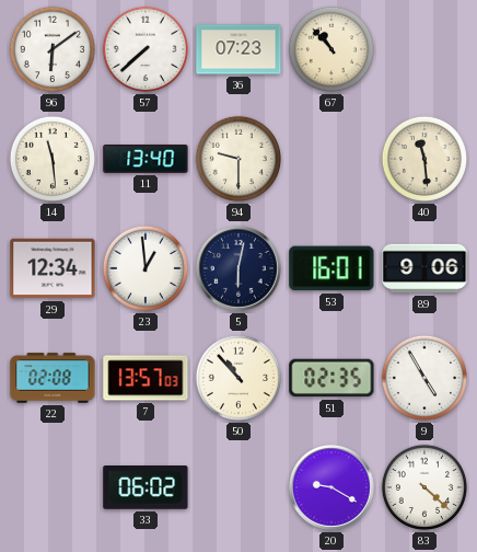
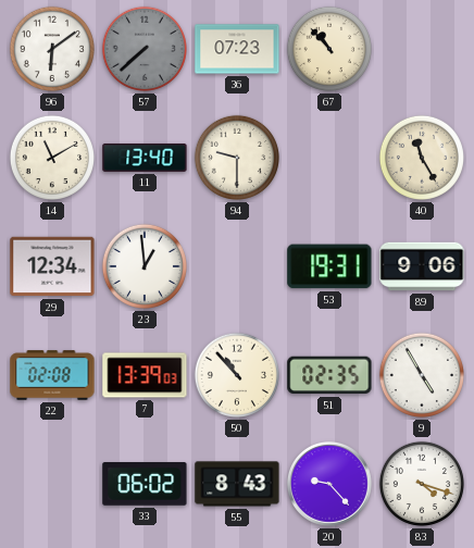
57 dial: white -> grey
14: 11:29 -> 11:10
40: 11:29 -> 11:25
5: 6:02 -> none
53: 16:01 -> 19:31
7: 13:57 -> 13:39
55: none -> 8:43
20: 9:20 -> 9:23
83: 4:22 -> 4:18
